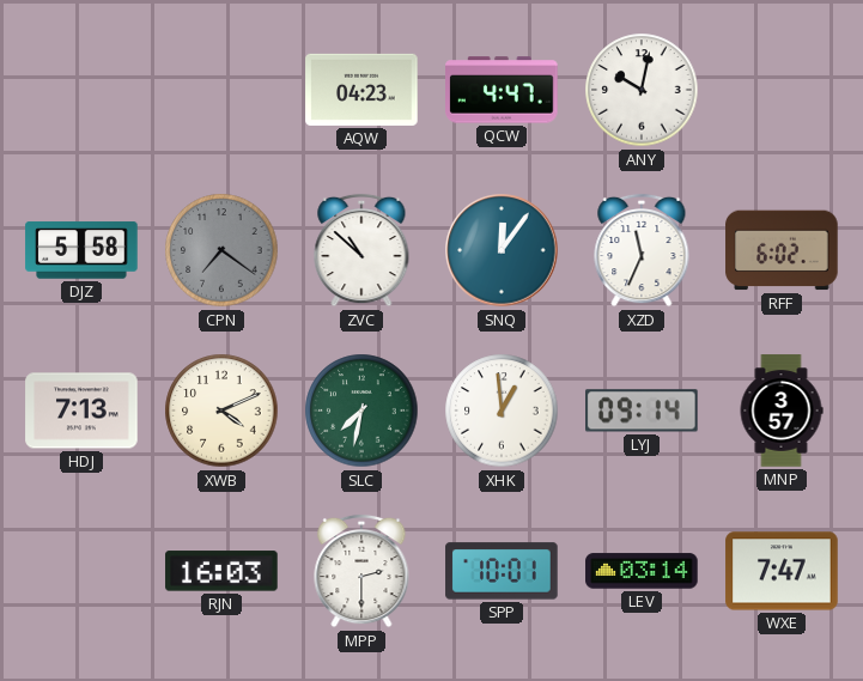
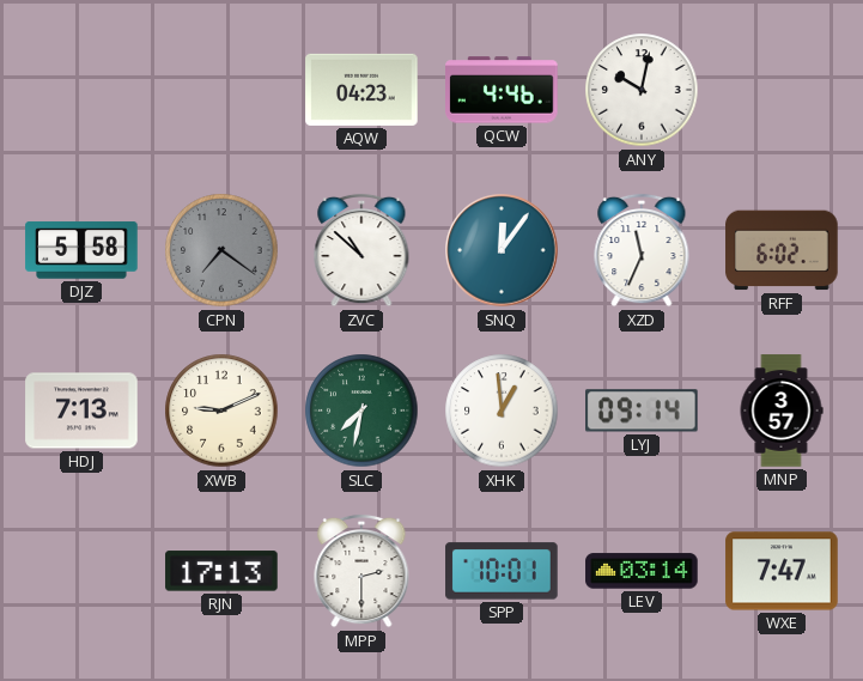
QCW: 4:47 -> 4:46
XWB: 4:11 -> 9:11
RJN: 16:03 -> 17:13
